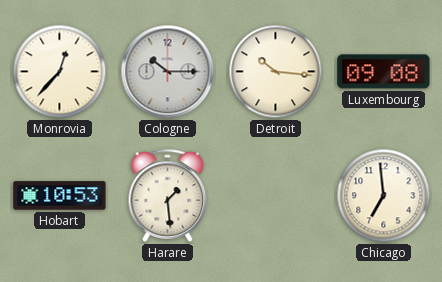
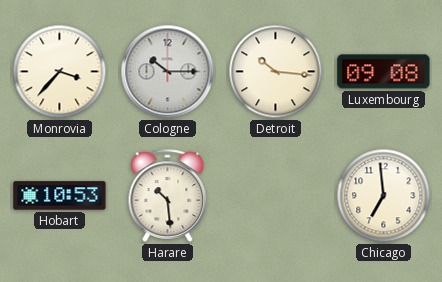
Monrovia: 12:37 -> 3:37
Harare: 1:29 -> 10:29
